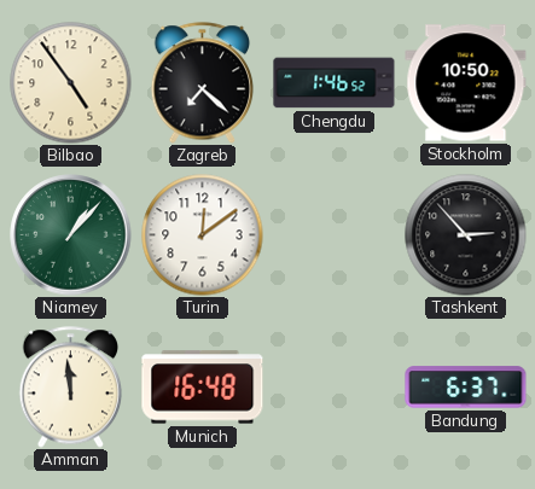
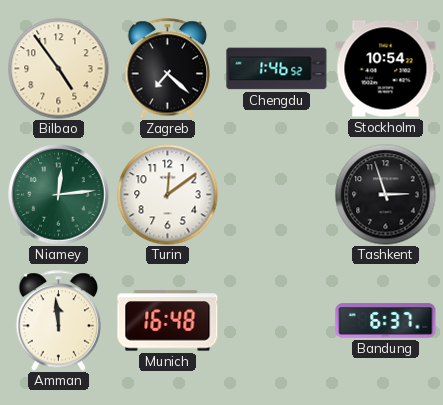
Stockholm: 10:50 -> 10:54
Niamey: 1:07 -> 12:14
Tashkent: 2:53 -> 2:57
